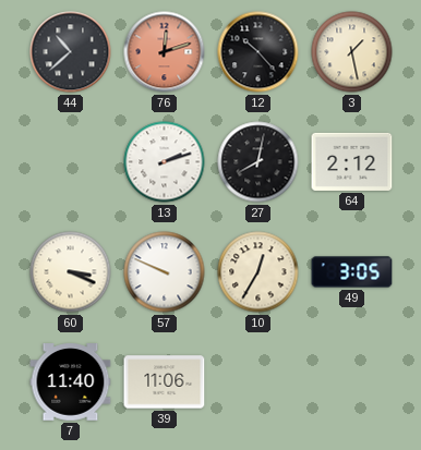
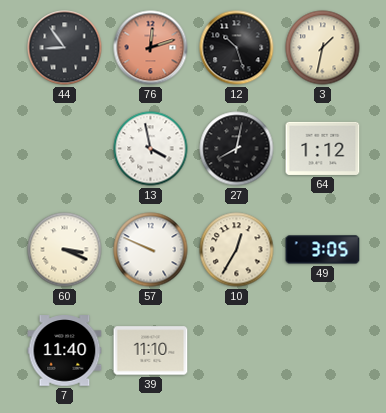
44: 10:38 -> 8:54
12: 10:23 -> 10:27
3: 1:28 -> 1:32
13: 2:12 -> 3:58
64: 2:12 -> 1:12
39: 11:06 -> 11:10
